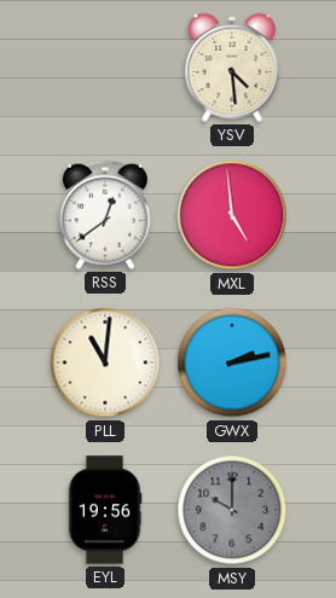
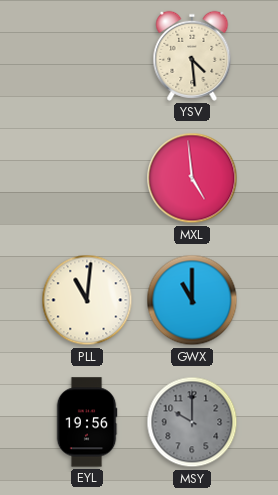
RSS: 12:39 -> none
GWX: 2:13 -> 11:00
